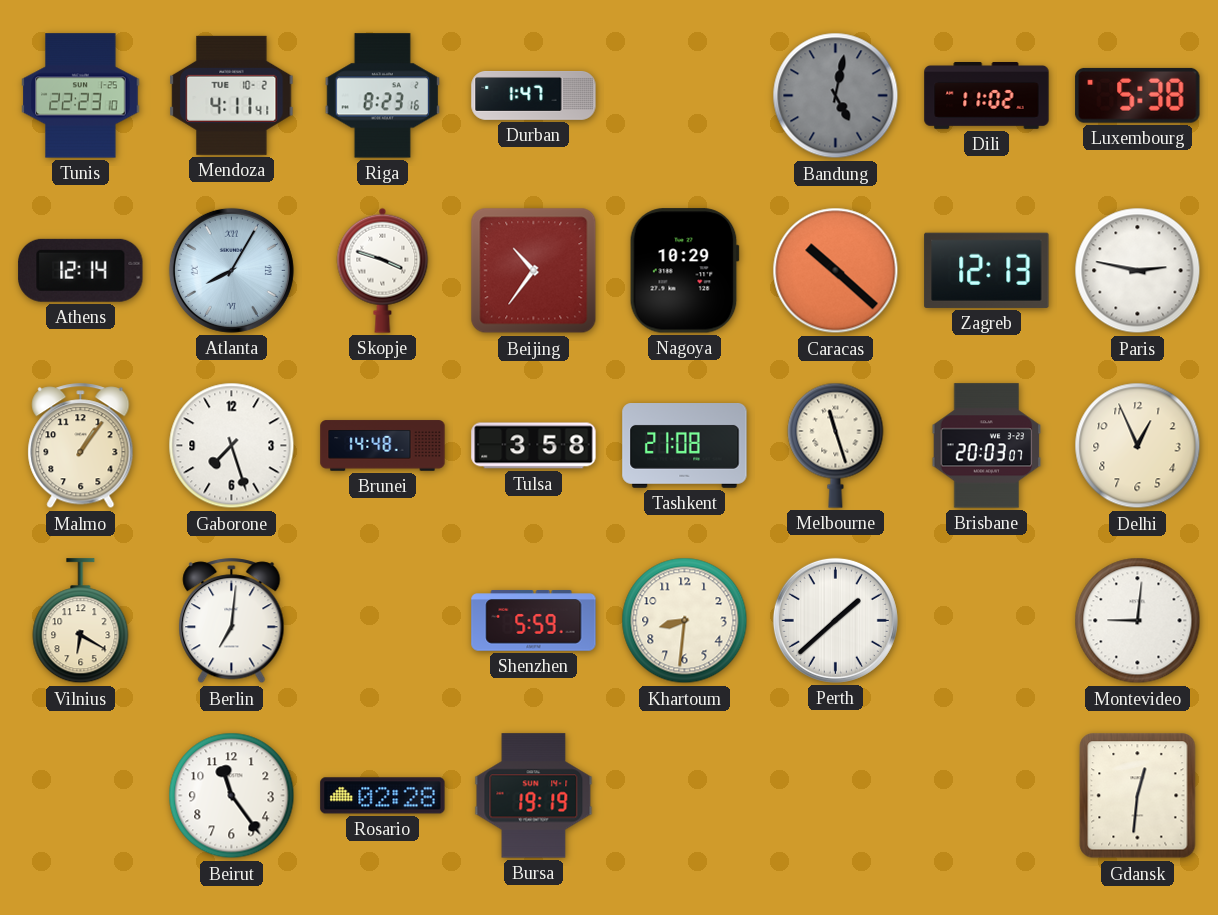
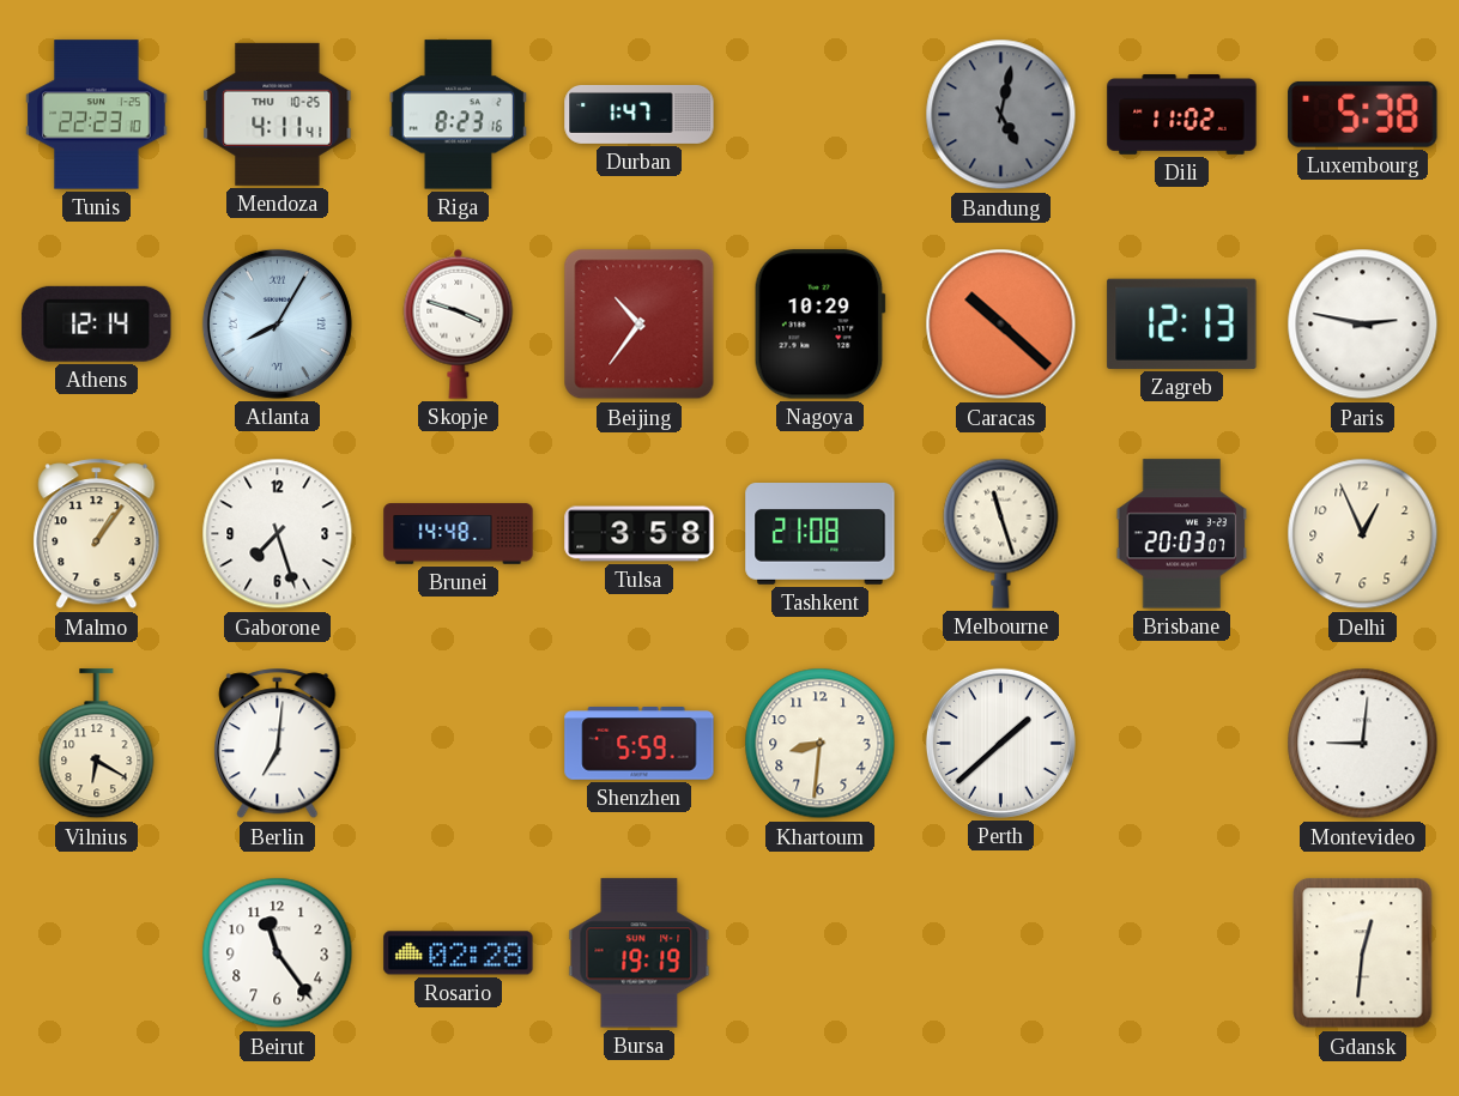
Mendoza date: TUE 10-2 -> THU 10-25
